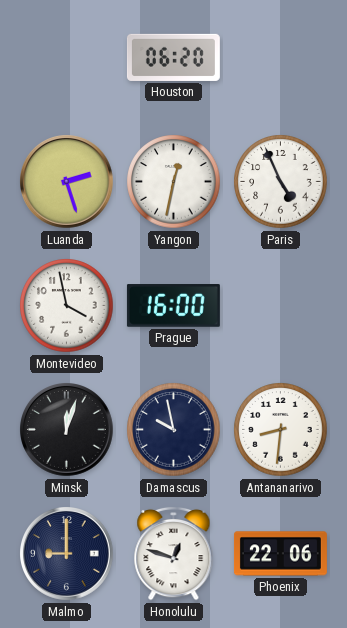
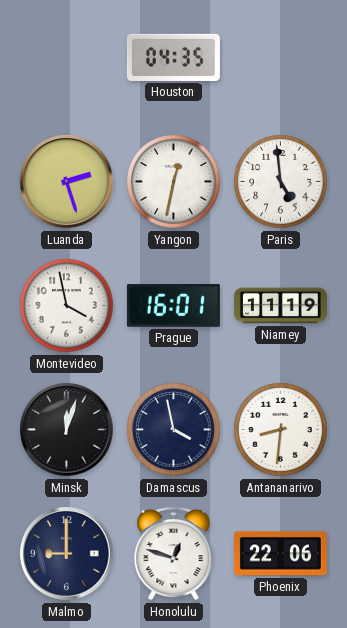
Houston: 06:20 -> 04:35
Paris: 4:56 -> 4:59
Prague: 16:00 -> 16:01
Niamey: none -> 11:19
Damascus: 9:58 -> 3:58
